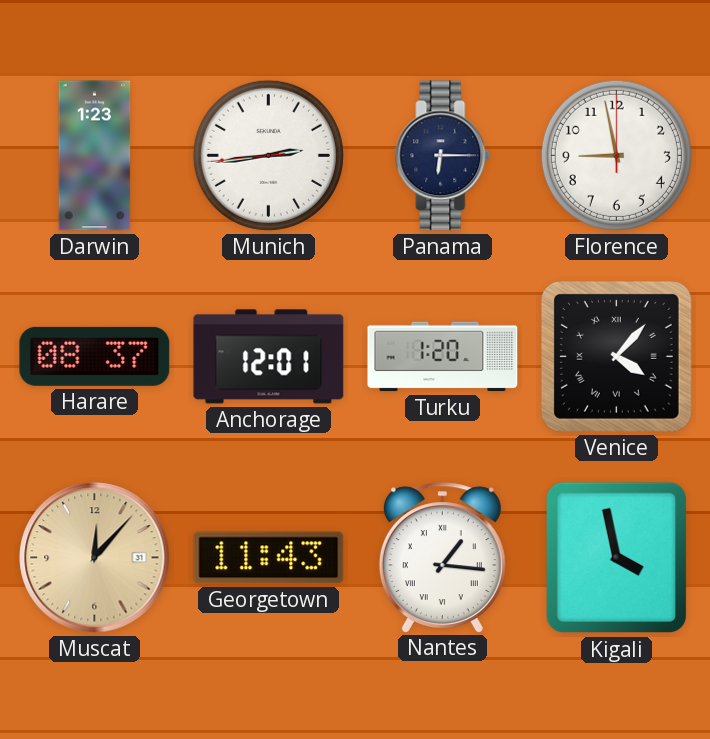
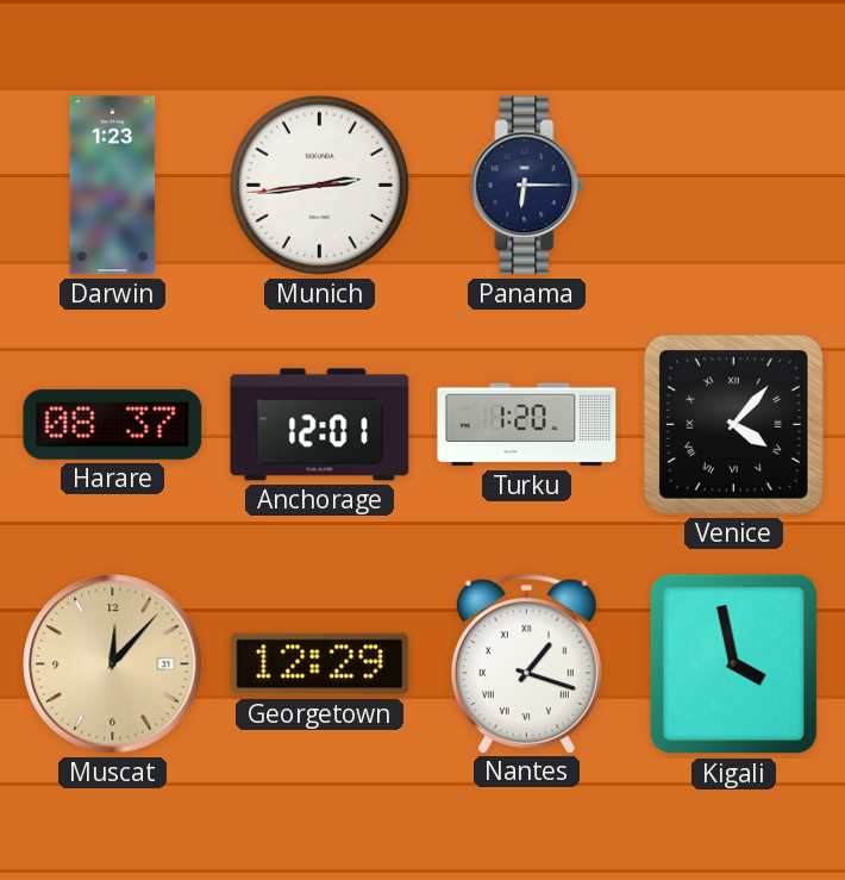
Florence: 8:58 -> none
Georgetown: 11:43 -> 12:29
Nantes: 1:16 -> 1:18
